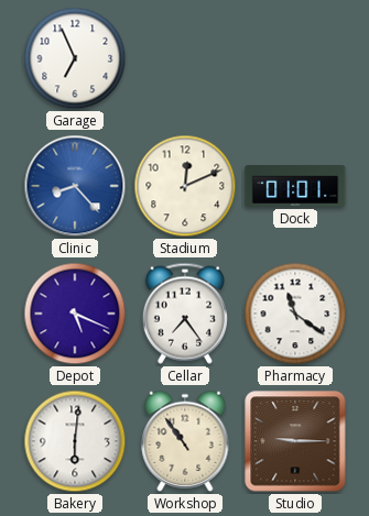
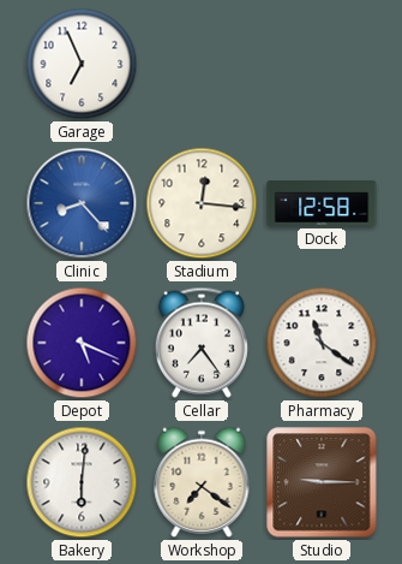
Stadium: 12:11 -> 12:16
Dock: 01:01 -> 12:58
Workshop: 10:54 -> 7:21
